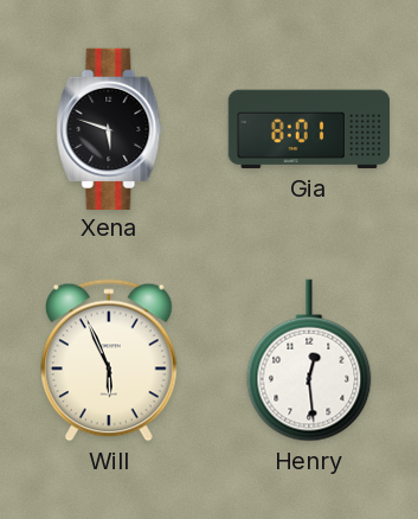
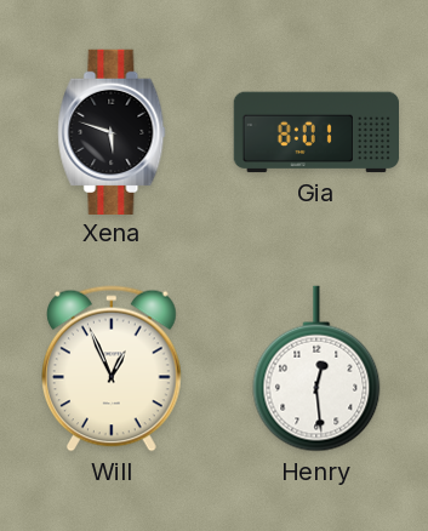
Will: 5:56 -> 12:56
